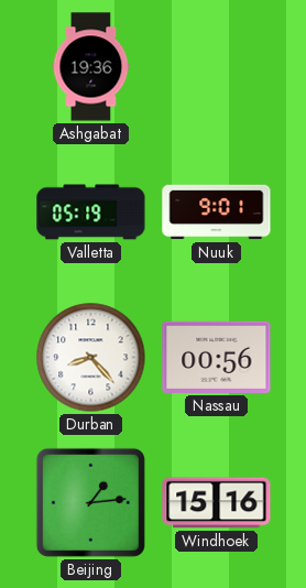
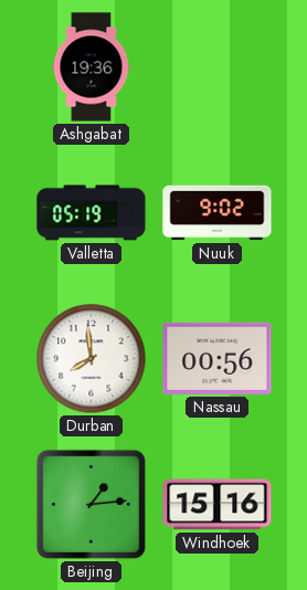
Nuuk: 9:01 -> 9:02
Durban: 8:23 -> 7:59
